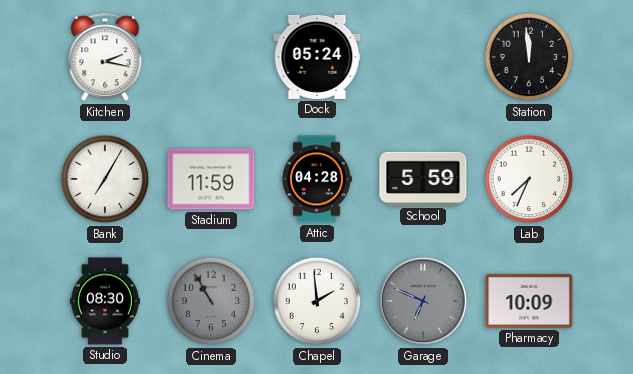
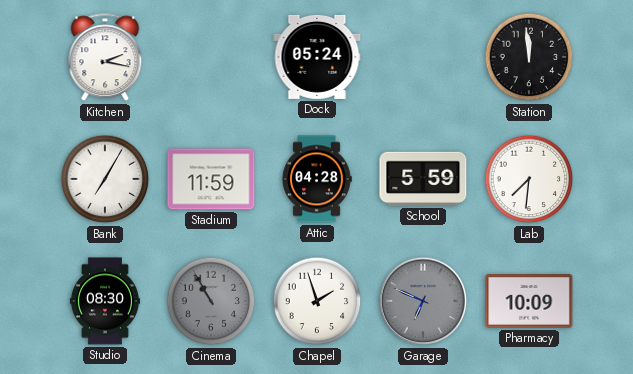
Lab: 7:34 -> 7:31
Chapel: 1:59 -> 1:57
